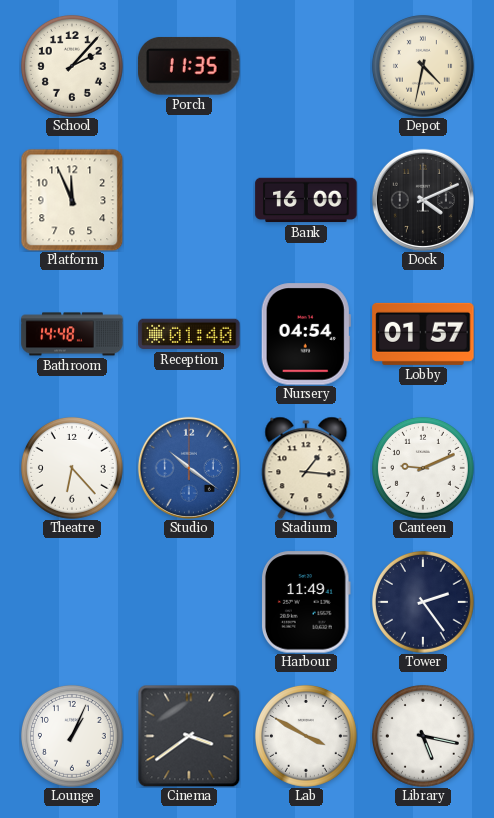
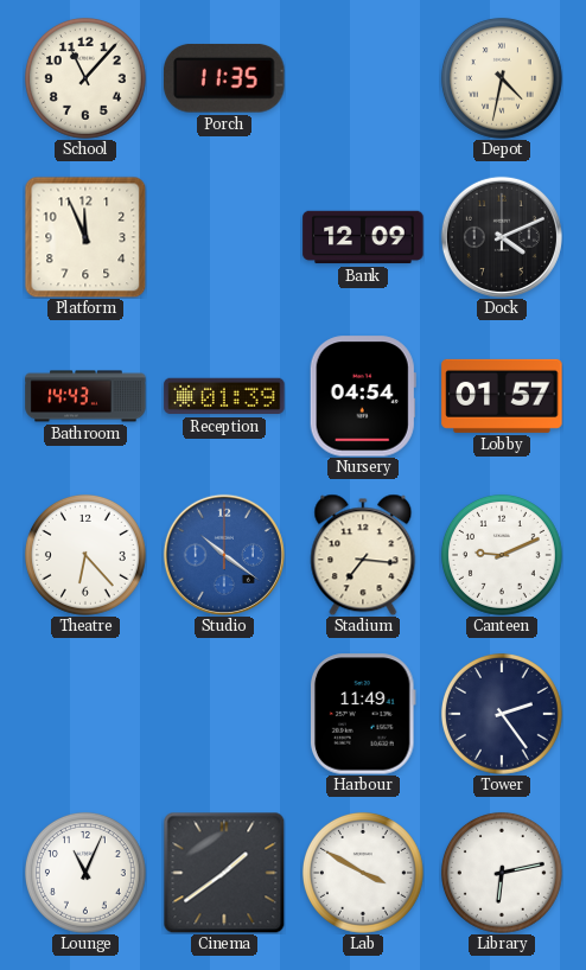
School: 2:07 -> 11:07
Bank: 16:00 -> 12:09
Bathroom: 14:48 -> 14:43
Reception: 01:40 -> 01:39
Stadium: 1:16 -> 7:16
Lounge: 1:04 -> 11:04
Cinema: 3:39 -> 1:39
Library: 5:17 -> 6:13
